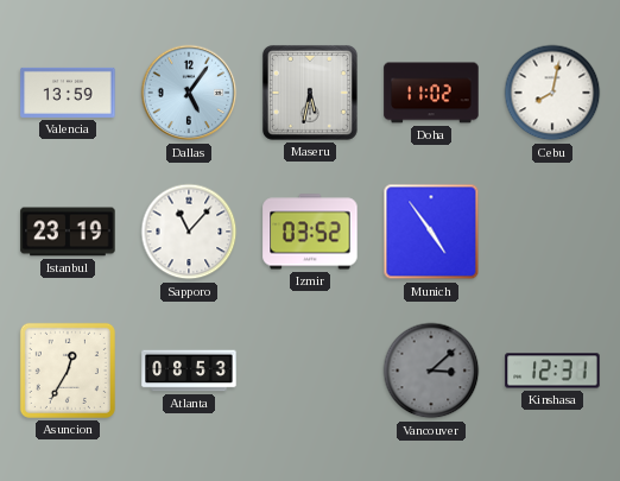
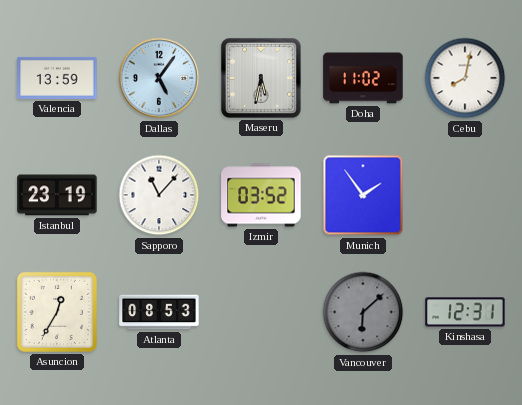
Munich: 4:54 -> 1:54
Vancouver: 3:08 -> 6:08
